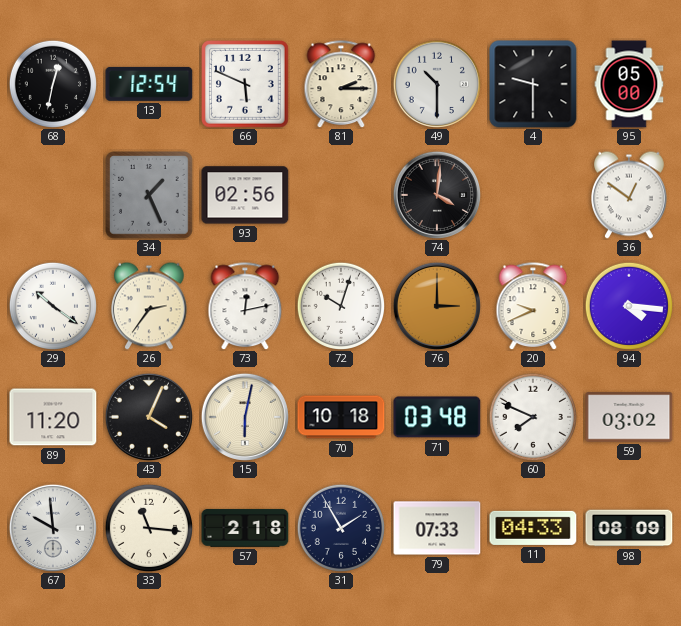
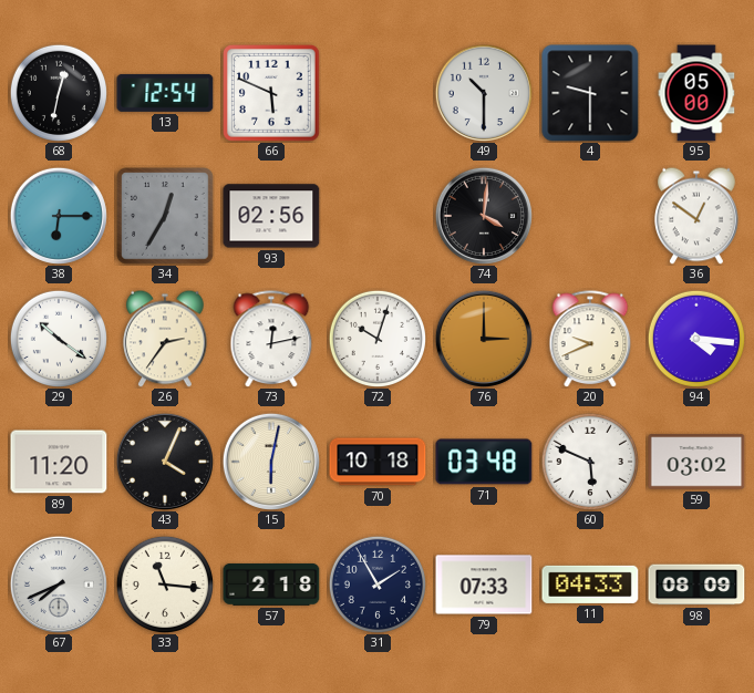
81: 2:15 -> none
38: none -> 6:15
34: 1:26 -> 12:35
60: 7:49 -> 5:49
67: 9:59 -> 7:41
